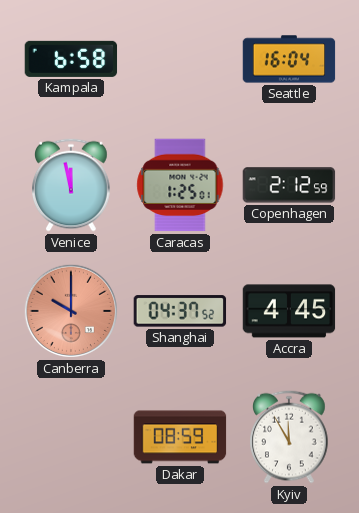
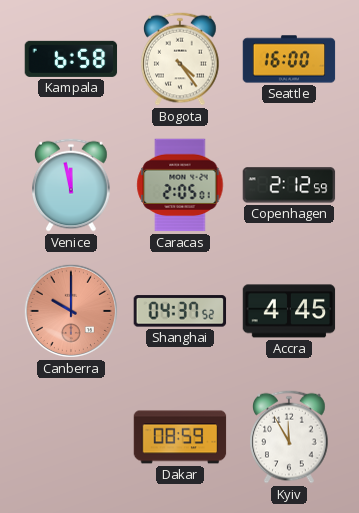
Bogota: none -> 4:24
Seattle: 16:04 -> 16:00
Caracas: 1:25 -> 2:05
